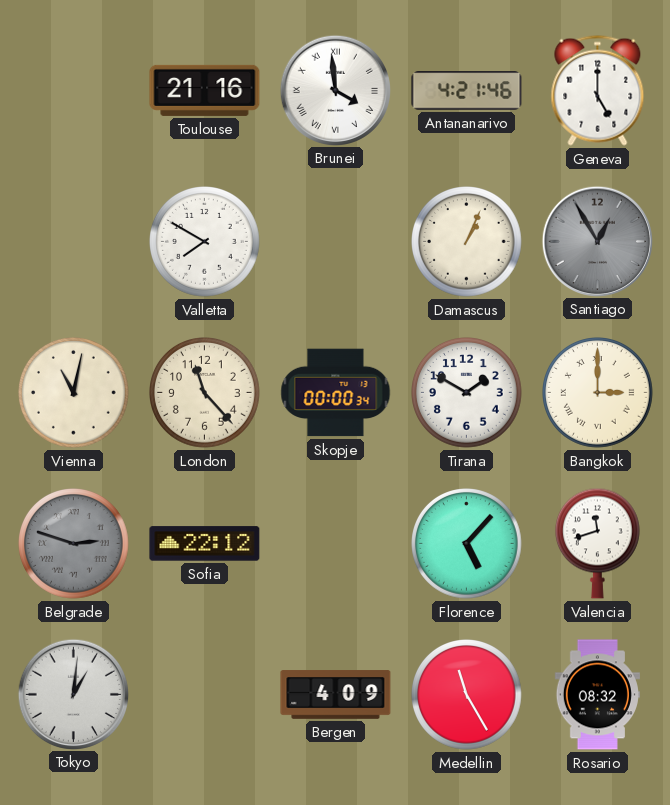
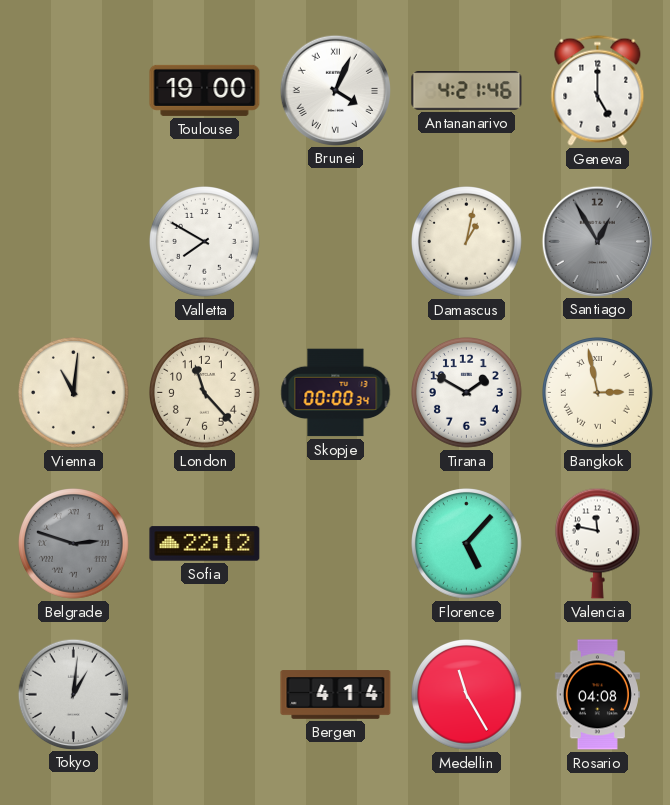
Toulouse: 21:16 -> 19:00
Brunei: 3:59 -> 4:04
Damascus: 1:04 -> 1:02
Vienna: 11:02 -> 11:01
Bangkok: 3:00 -> 2:58
Valencia: 11:42 -> 11:47
Bergen: 4:09 -> 4:14
Rosario: 08:32 -> 04:08
